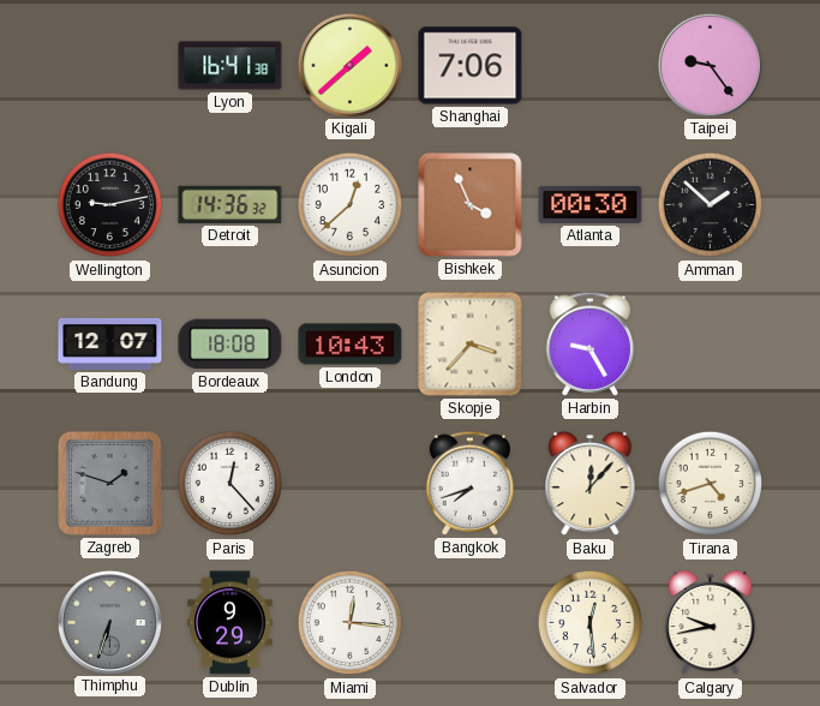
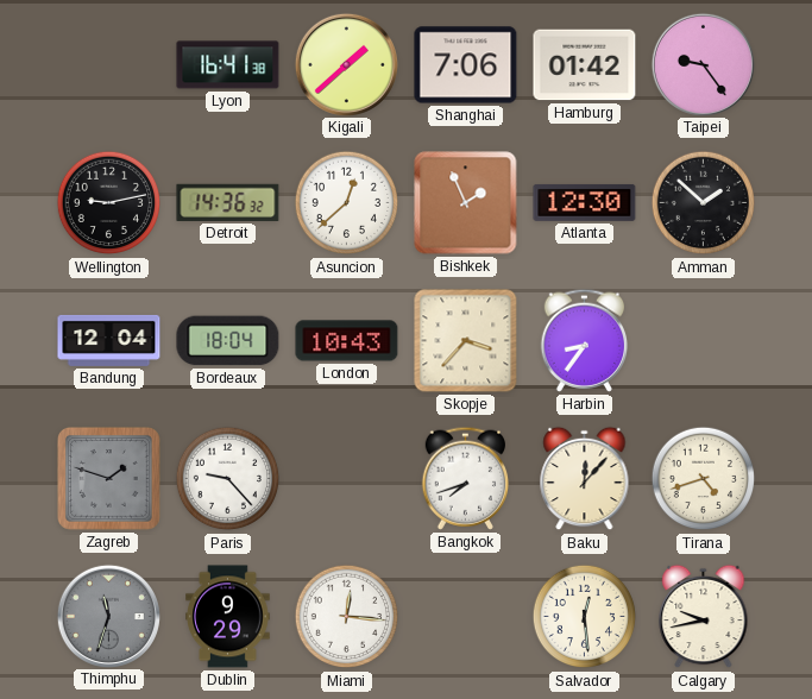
Hamburg: none -> 01:42
Bishkek: 3:56 -> 1:56
Atlanta: 00:30 -> 12:30
Bandung: 12:07 -> 12:04
Bordeaux: 18:08 -> 18:04
Harbin: 9:25 -> 8:36
Paris: 12:23 -> 9:23
Thimphu: 6:33 -> 11:33
